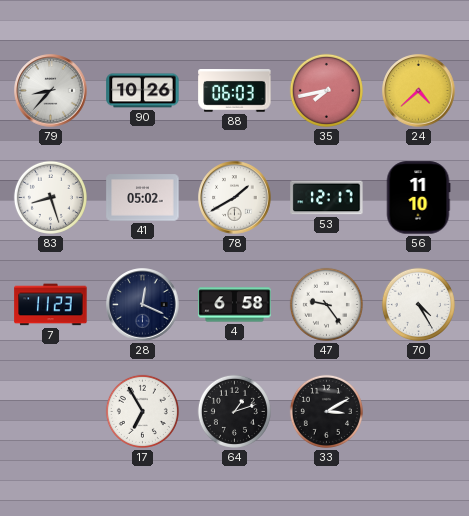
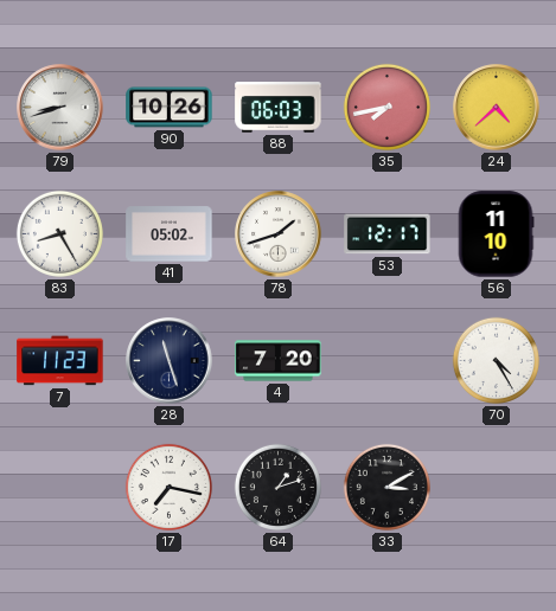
79: 8:37 -> 8:42
83: 8:27 -> 8:25
78: 1:40 -> 1:42
28: 12:19 -> 11:27
4: 6:58 -> 7:20
47: 9:24 -> none
17: 6:55 -> 7:17
